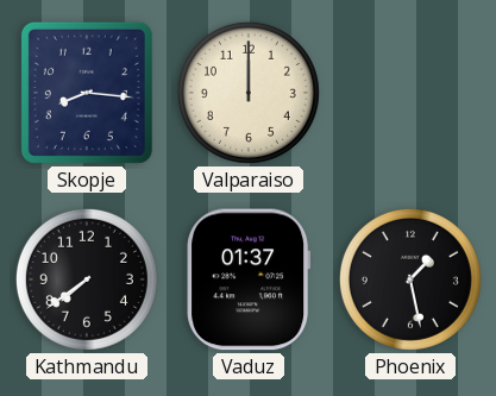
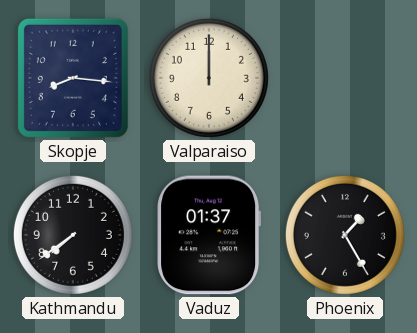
Phoenix: 1:28 -> 1:25
